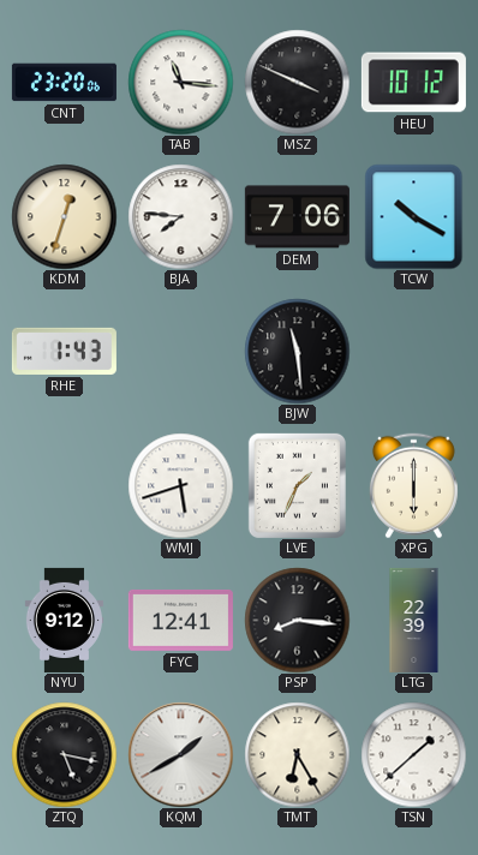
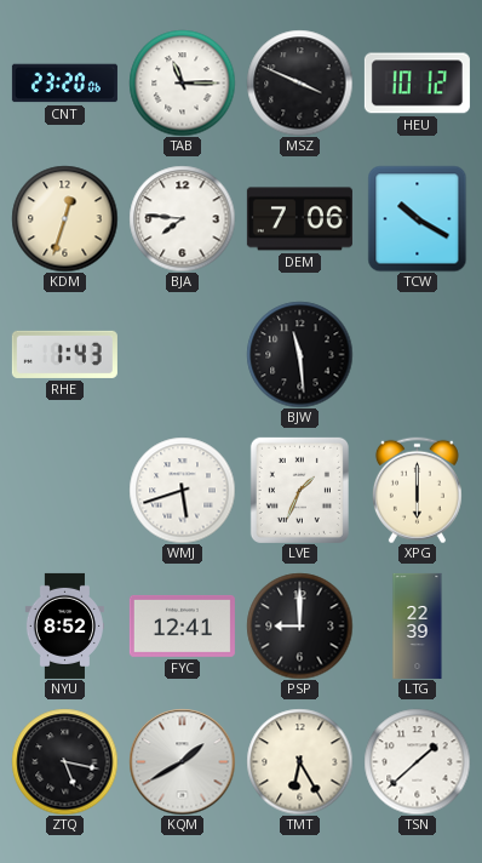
TAB: 11:16 -> 11:15
NYU: 9:12 -> 8:52
PSP: 8:16 -> 9:00
